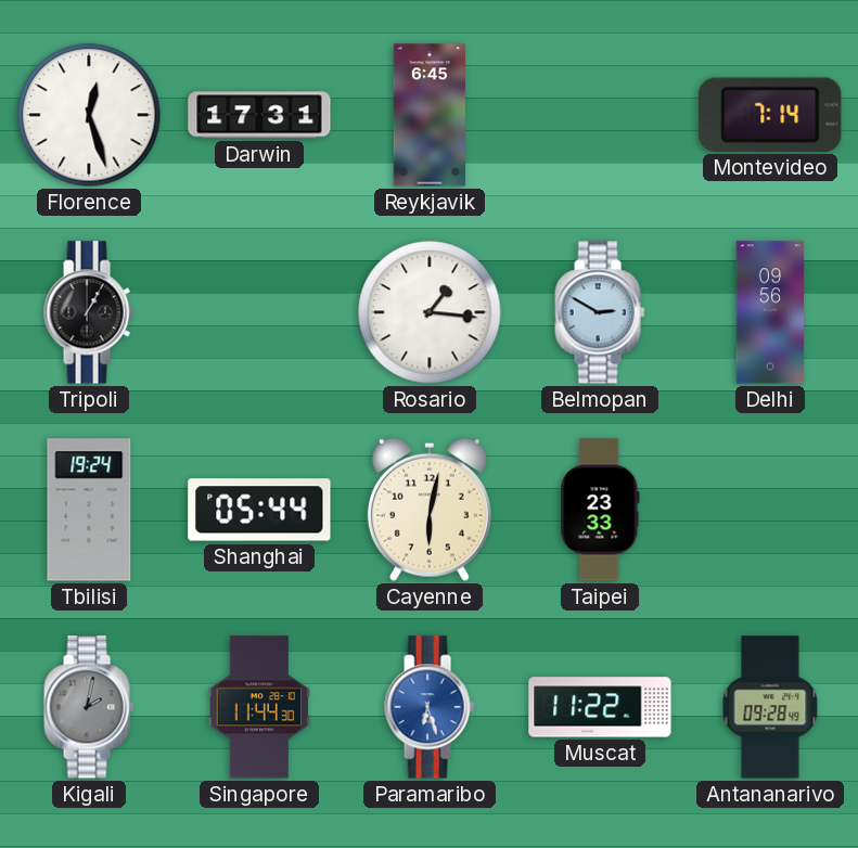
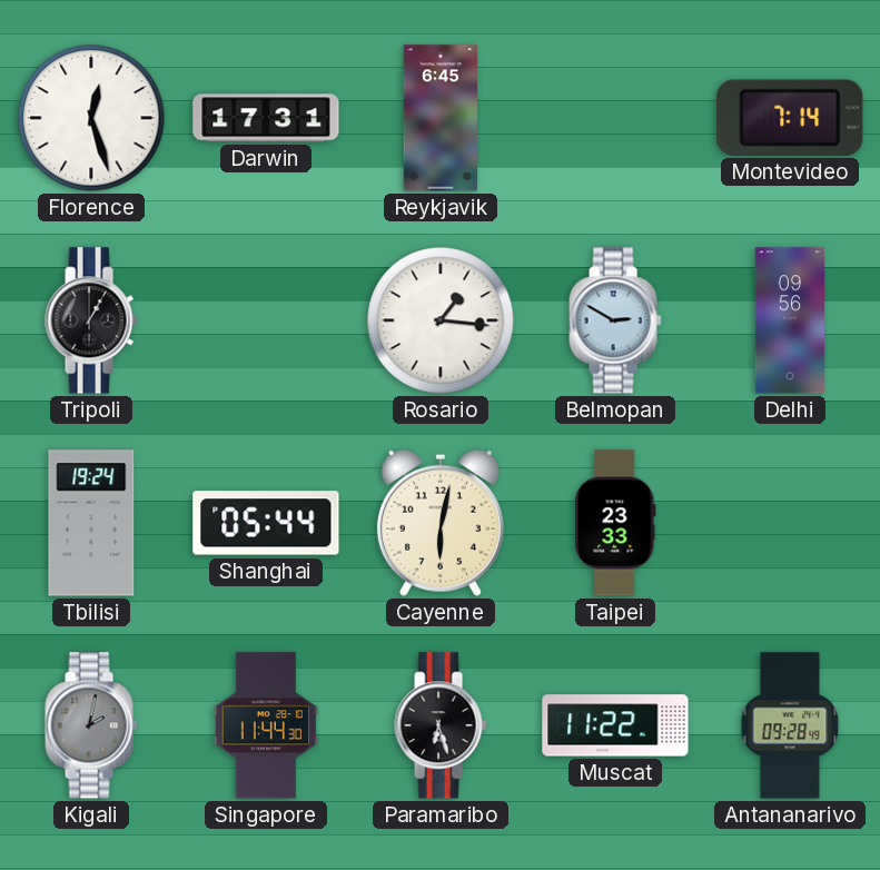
Paramaribo dial: blue -> black
